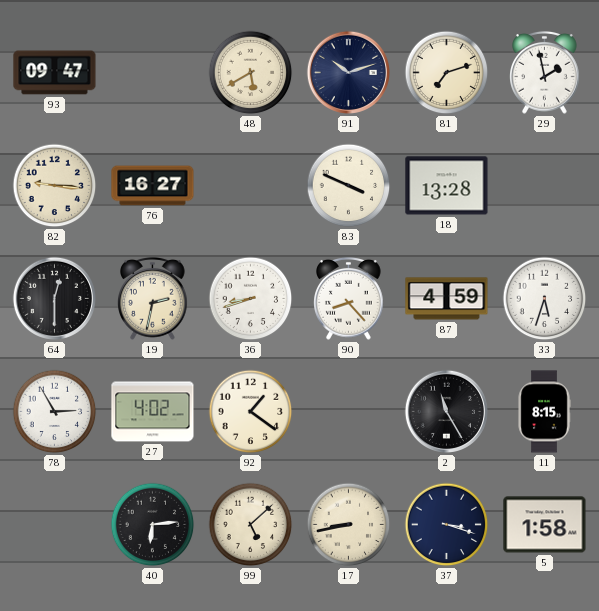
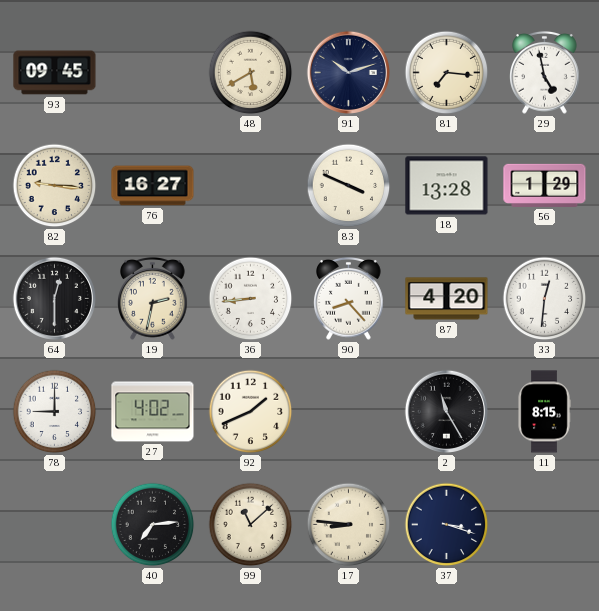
93: 09:47 -> 09:45
81: 7:12 -> 7:16
29: 1:58 -> 4:58
56: none -> 1:29
36: 8:42 -> 8:44
87: 4:59 -> 4:20
33: 5:33 -> 12:31
78: 2:55 -> 9:00
92: 1:21 -> 1:41
40: 6:14 -> 7:14
99: 5:08 -> 11:08
17: 8:43 -> 8:46
5: 1:58 -> none
